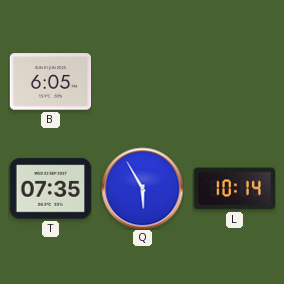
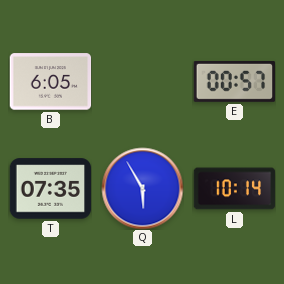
E: none -> 00:57
